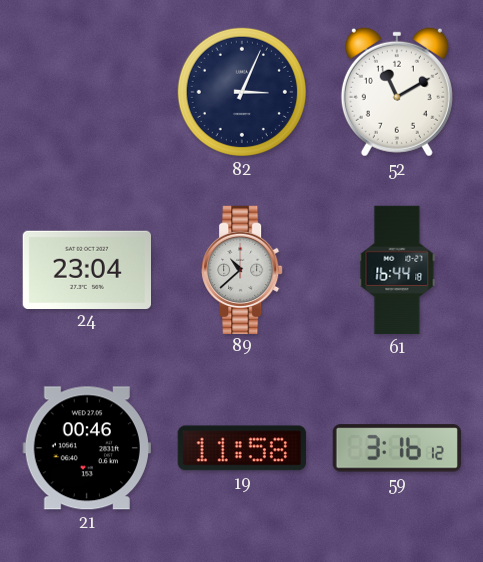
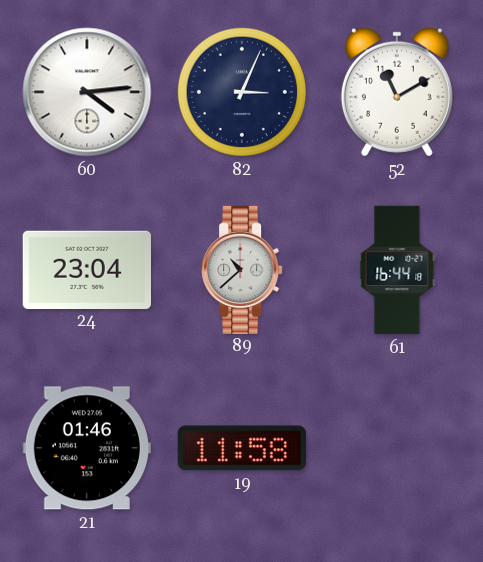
60: none -> 4:14
21: 00:46 -> 01:46
59: 3:16 -> none
